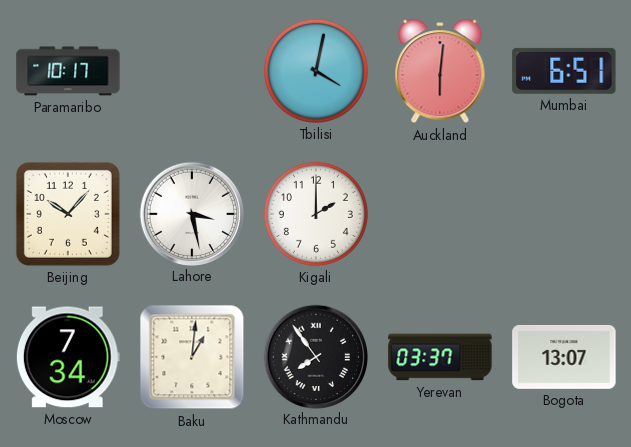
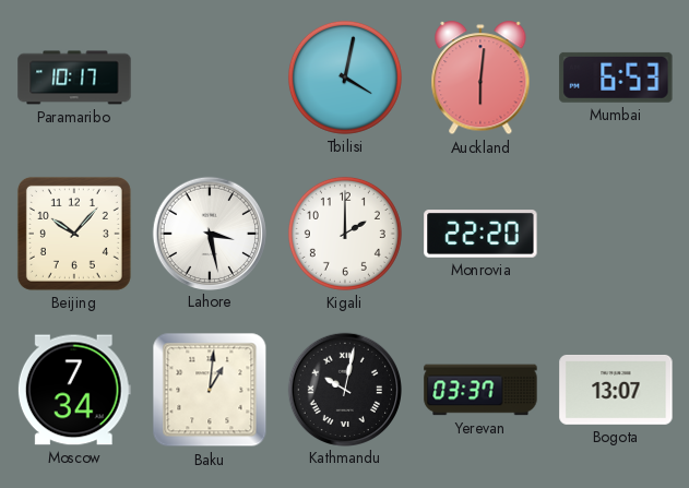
Mumbai: 6:51 -> 6:53
Monrovia: none -> 22:20
Kathmandu: 7:54 -> 10:02
